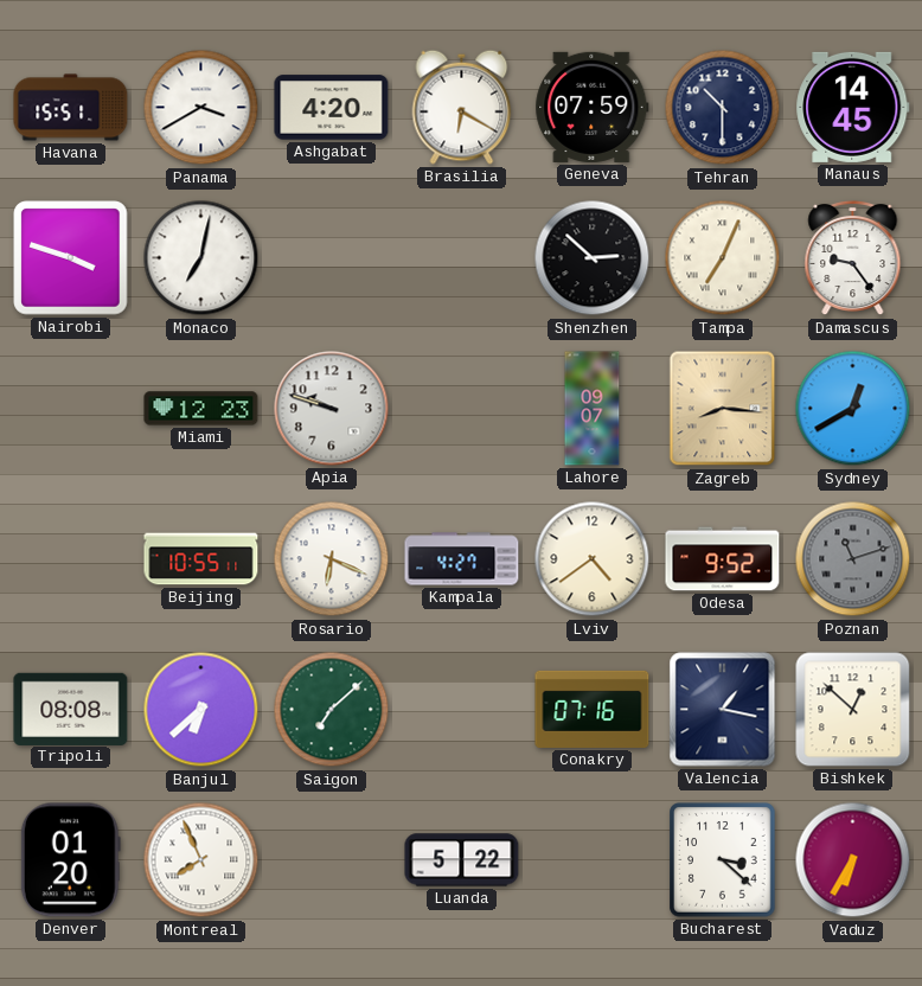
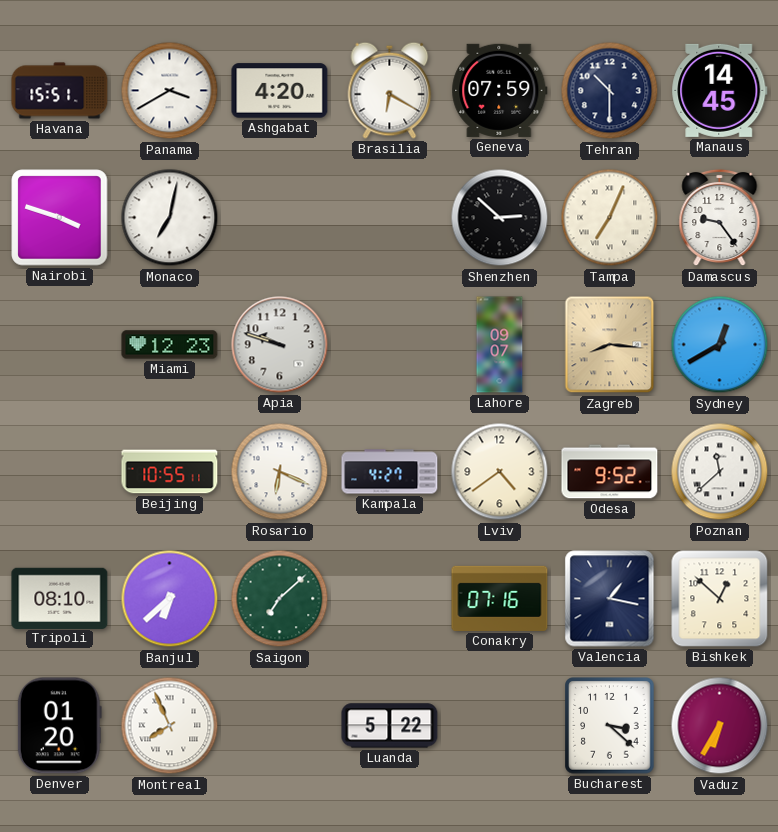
Poznan: 11:12 -> 11:38
Poznan dial: grey -> white
Tripoli: 08:08 -> 08:10
